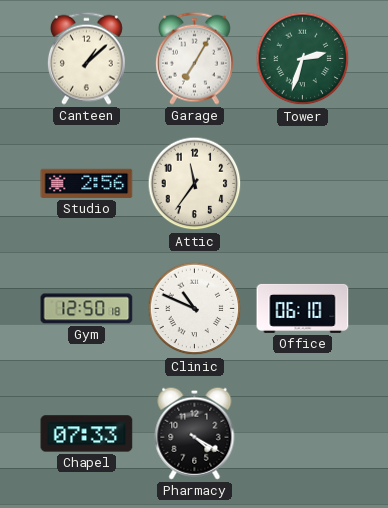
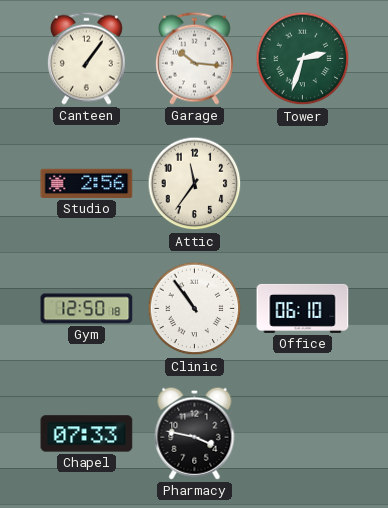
Canteen: 1:08 -> 1:06
Garage: 7:05 -> 10:16
Clinic: 10:49 -> 10:54
Pharmacy: 4:20 -> 3:47
